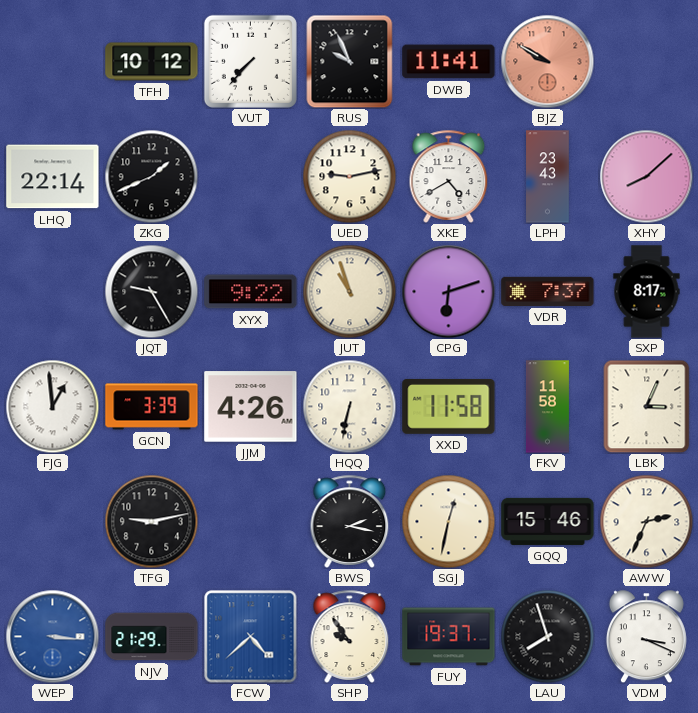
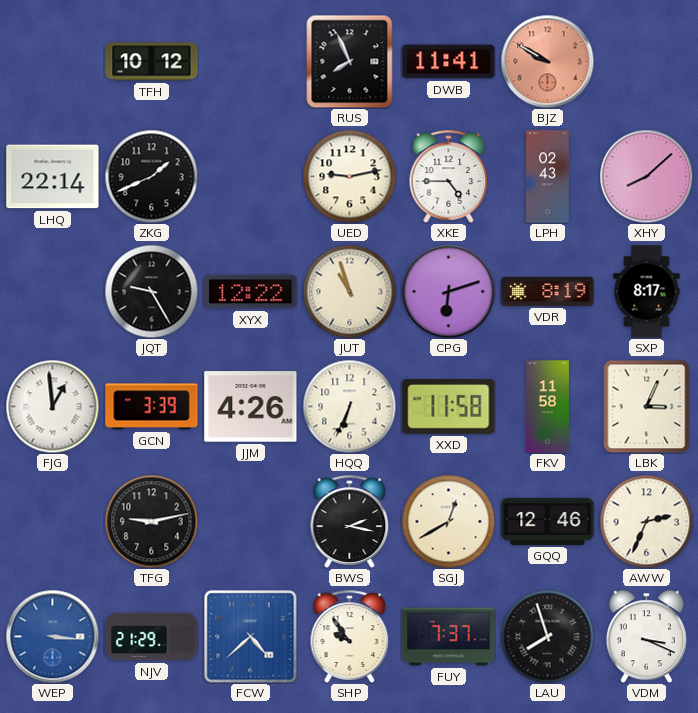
VUT: 7:37 -> none
RUS: 9:56 -> 7:56
XKE: 4:40 -> 4:45
LPH: 23:43 -> 02:43
XYX: 9:22 -> 12:22
VDR: 7:37 -> 8:19
HQQ: 6:32 -> 6:34
SGJ: 12:32 -> 12:40
GQQ: 15:46 -> 12:46
FUY: 19:37 -> 7:37
